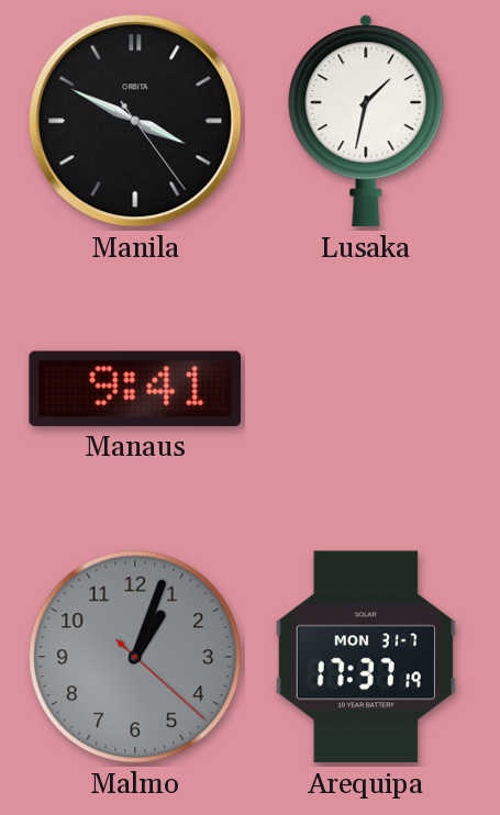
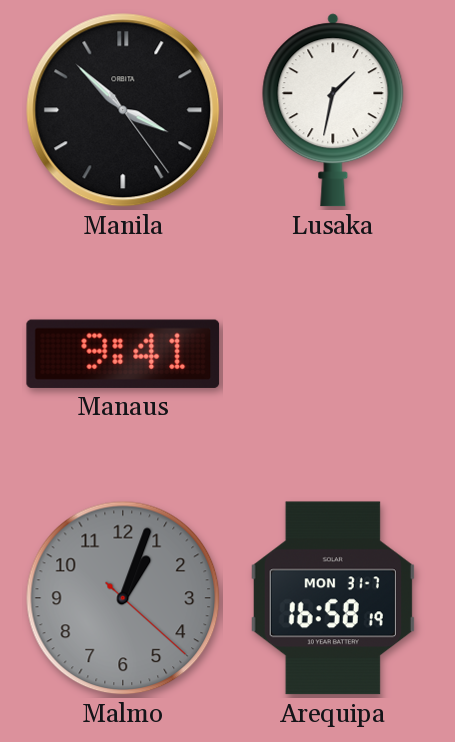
Manila: 3:49 -> 3:52
Arequipa: 17:37 -> 16:58
